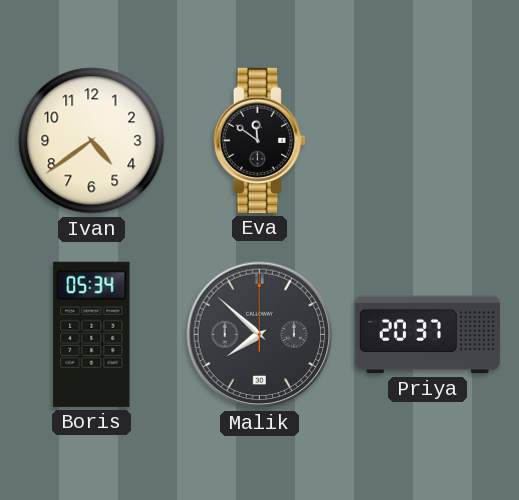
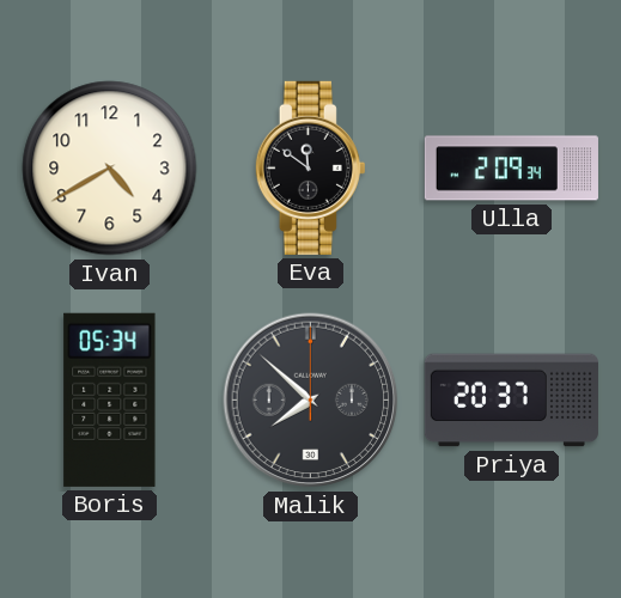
Ivan: 4:39 -> 4:40
Ulla: none -> 2:09
